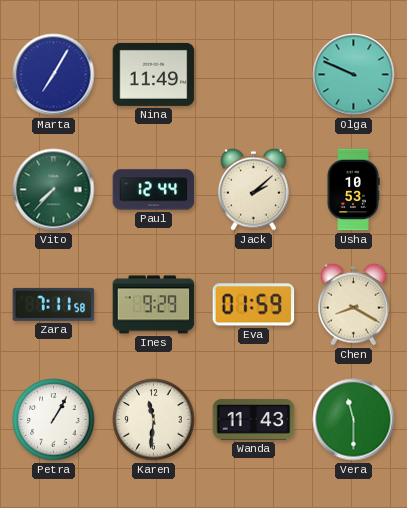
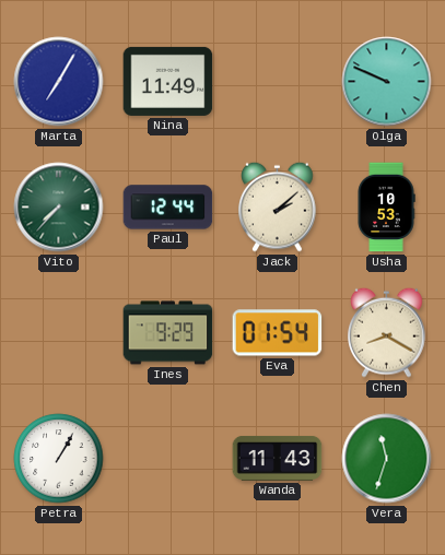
Zara: 7:11 -> none
Eva: 01:59 -> 01:54
Karen: 11:31 -> none
Vera: 11:30 -> 11:33
